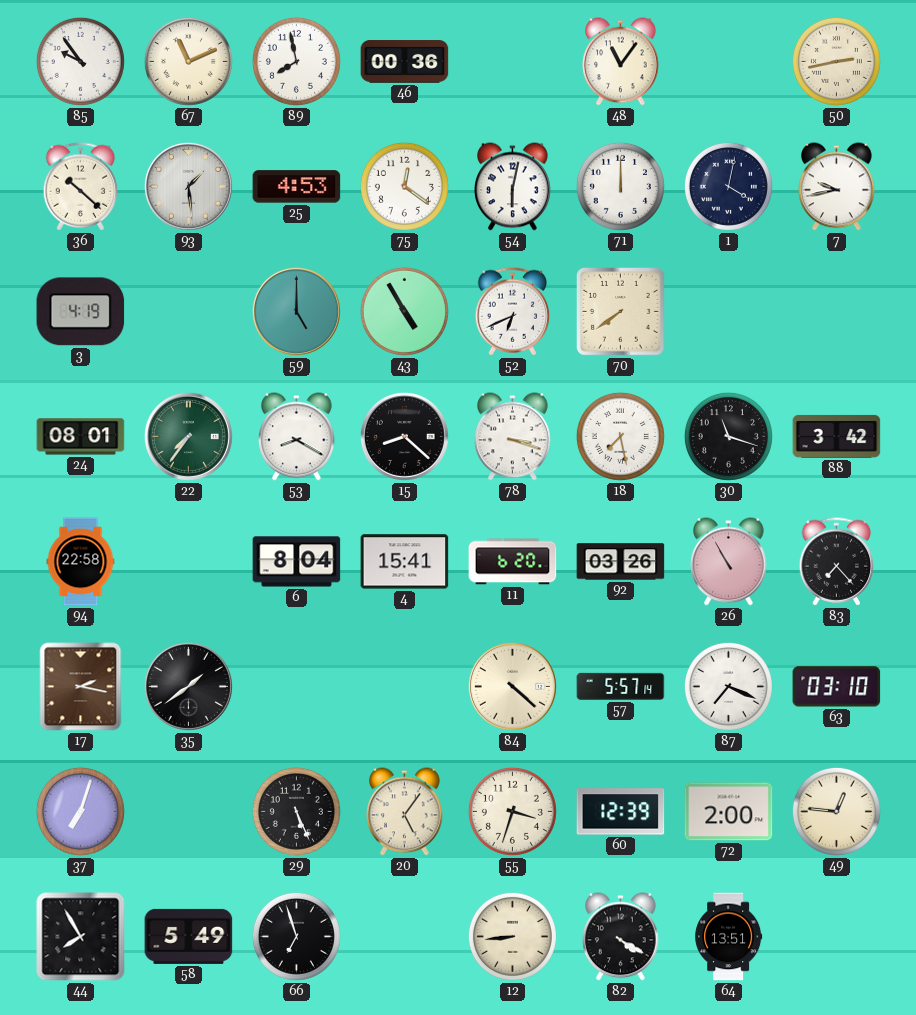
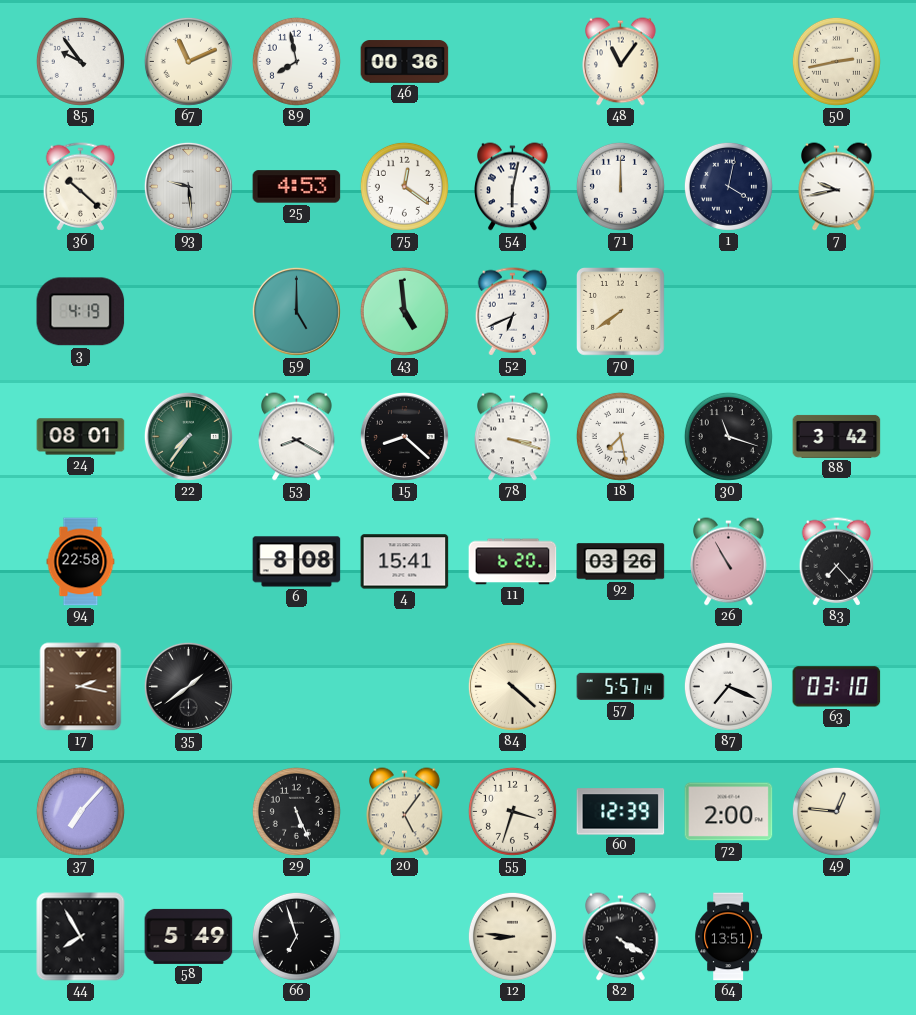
93: 1:29 -> 9:29
43: 4:55 -> 4:59
6: 8:04 -> 8:08
37: 7:03 -> 7:07
12: 8:44 -> 8:46
